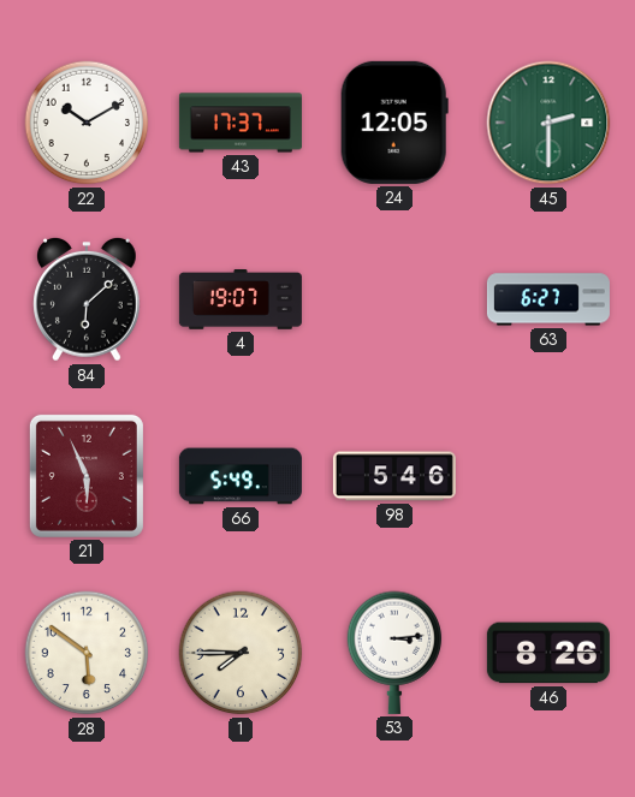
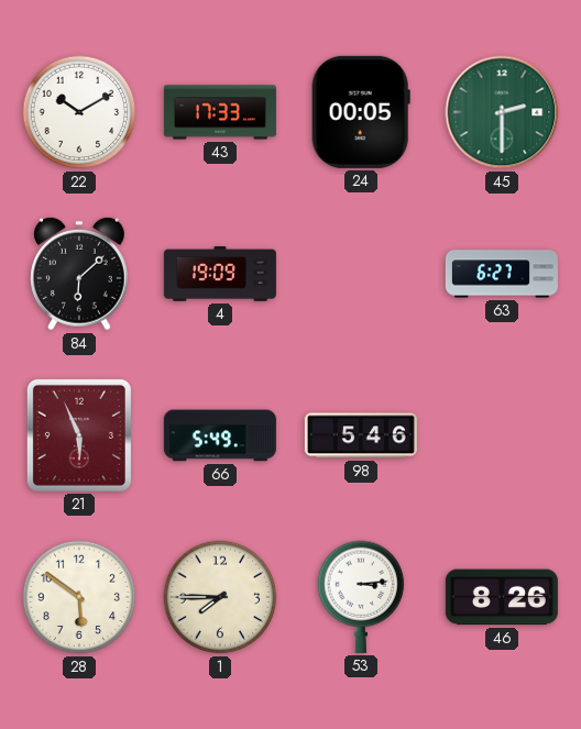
43: 17:37 -> 17:33
24: 12:05 -> 00:05
4: 19:07 -> 19:09
